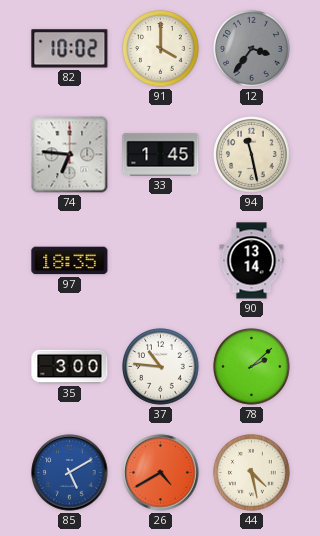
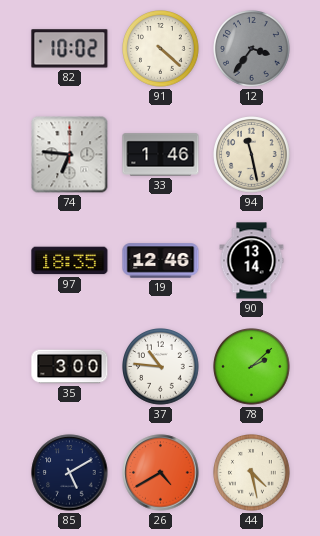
91: 4:00 -> 4:22
33: 1:45 -> 1:46
19: none -> 12:46
85 dial: blue -> navy
